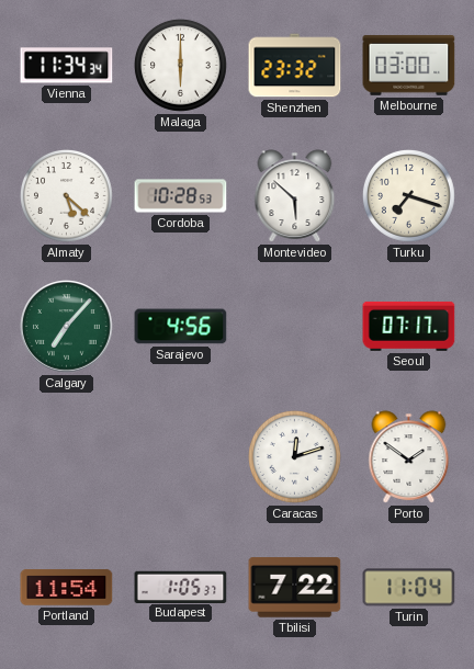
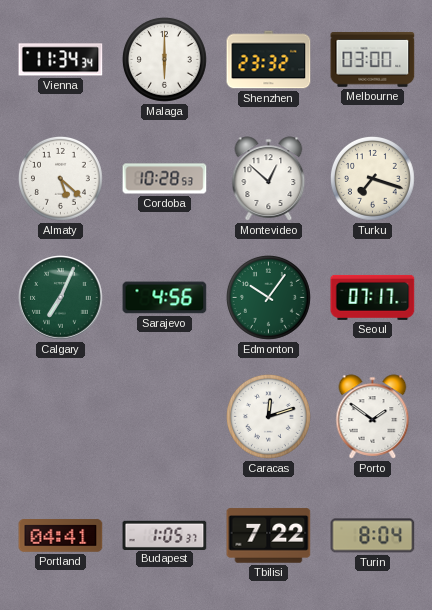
Montevideo: 5:52 -> 12:52
Calgary: 7:07 -> 7:04
Edmonton: none -> 10:06
Portland: 11:54 -> 04:41
Turin: 11:04 -> 8:04
